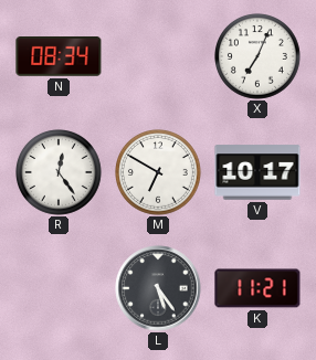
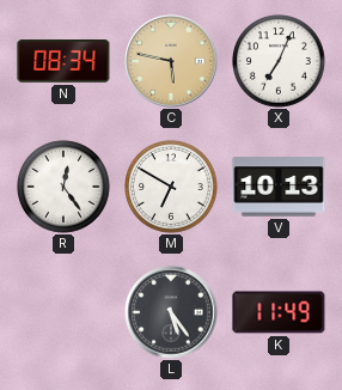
C: none -> 5:47
V: 10:17 -> 10:13
K: 11:21 -> 11:49
